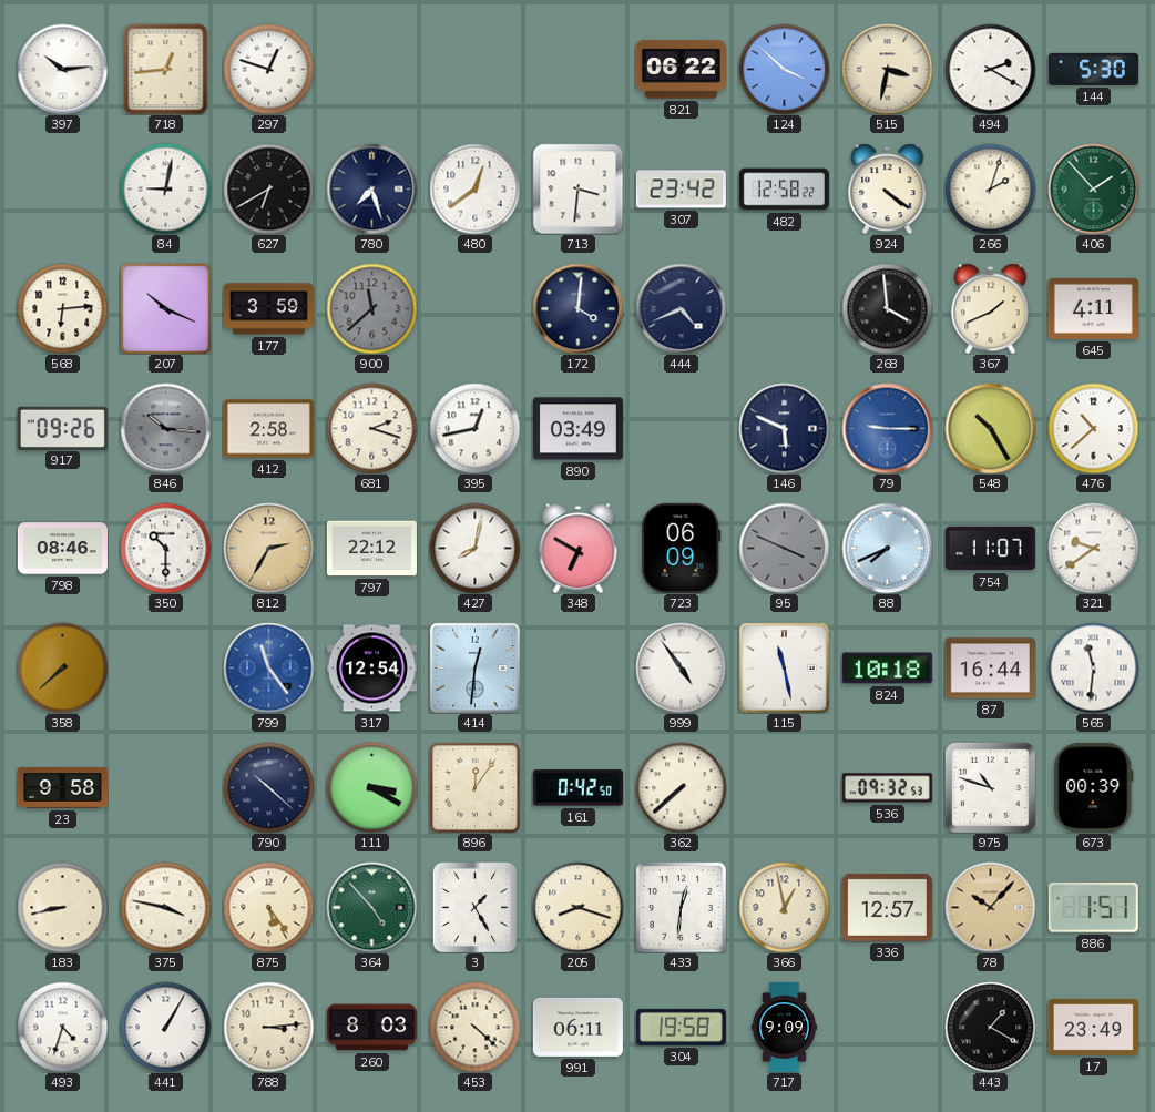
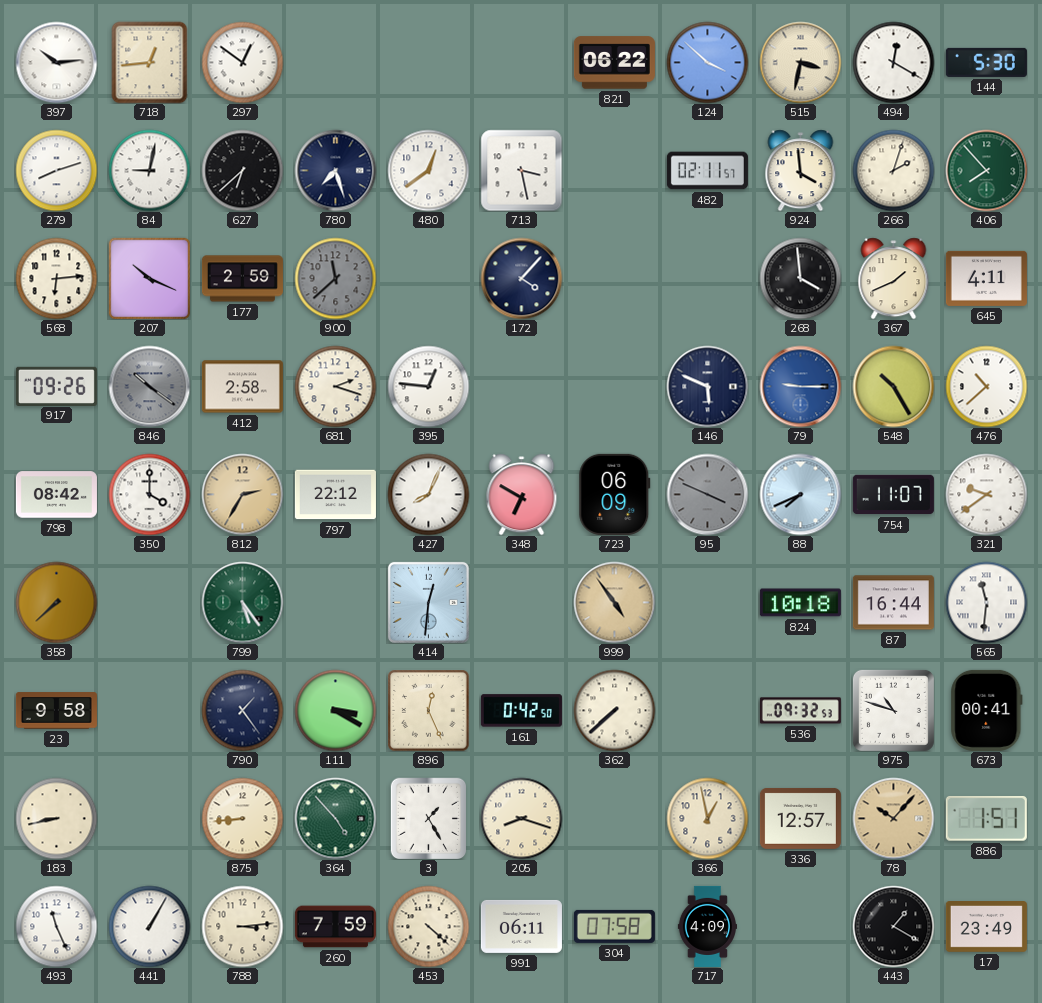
297: 12:48 -> 12:51
494: 2:20 -> 12:20
279: none -> 8:12
627: 6:40 -> 6:38
713: 3:31 -> 3:28
307: 23:42 -> none
482: 12:58 -> 02:11
924: 4:21 -> 3:59
406: 1:53 -> 7:53
177: 3:59 -> 2:59
172: 4:01 -> 4:07
444: 4:41 -> none
846: 10:16 -> 10:21
395: 12:43 -> 12:46
890: 03:49 -> none
798: 08:46 -> 08:42
350: 10:30 -> 4:00
427: 8:02 -> 8:04
799: 11:24 -> 5:24
799 dial: blue -> green
317: 12:54 -> none
999 dial: white -> champagne
115: 11:28 -> none
790: 10:22 -> 1:24
896: 12:06 -> 12:26
673: 00:39 -> 00:41
375: 3:47 -> none
875: 5:24 -> 8:44
433: 12:31 -> none
493: 4:33 -> 11:26
260: 8:03 -> 7:59
304: 19:58 -> 07:58
717: 9:09 -> 4:09
